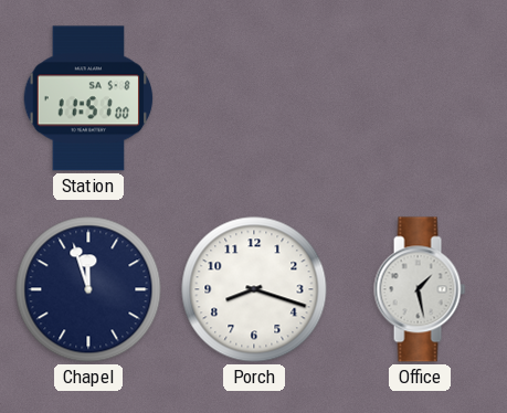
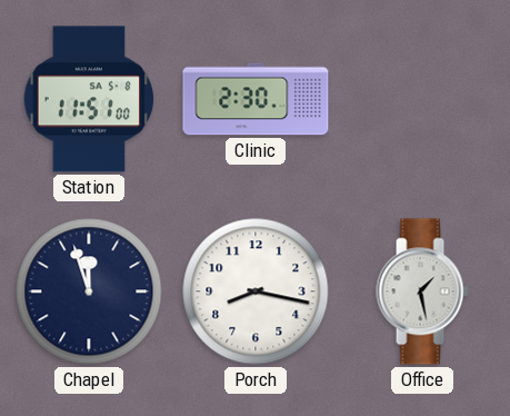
Clinic: none -> 2:30
Porch: 8:18 -> 8:17
